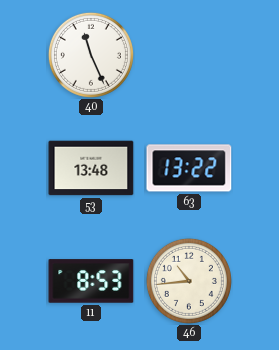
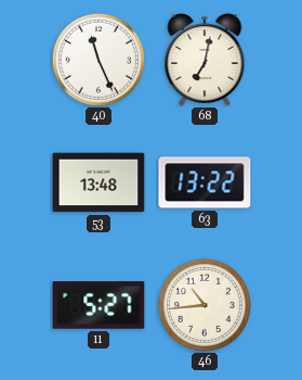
68: none -> 7:02
11: 8:53 -> 5:27
